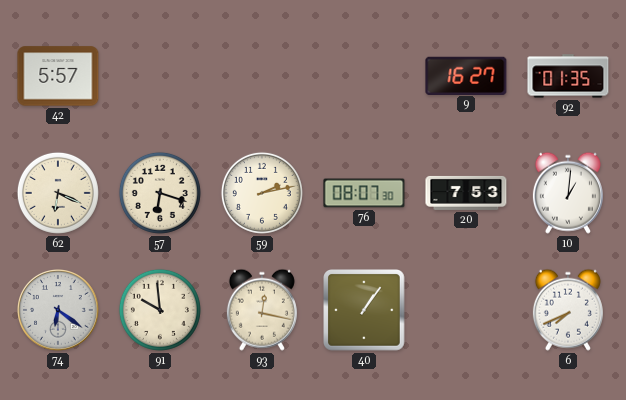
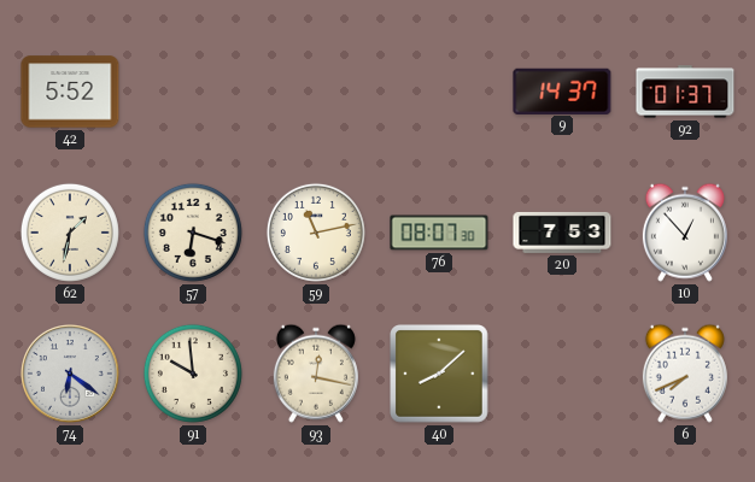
42: 5:57 -> 5:52
9: 16:27 -> 14:37
92: 01:35 -> 01:37
62: 6:19 -> 1:32
59: 2:13 -> 11:13
10: 1:01 -> 12:53
40: 1:06 -> 8:08
